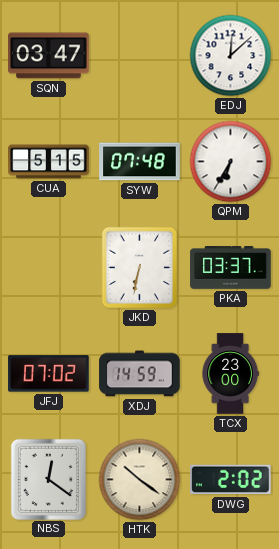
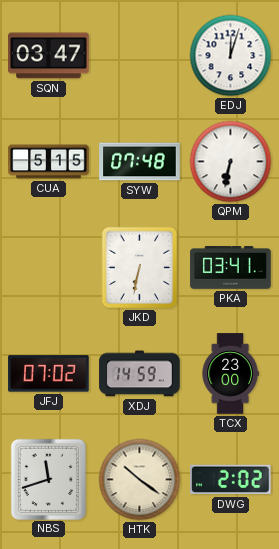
EDJ: 12:08 -> 12:03
QPM: 6:35 -> 6:32
PKA: 03:37 -> 03:41
NBS: 12:21 -> 11:42
